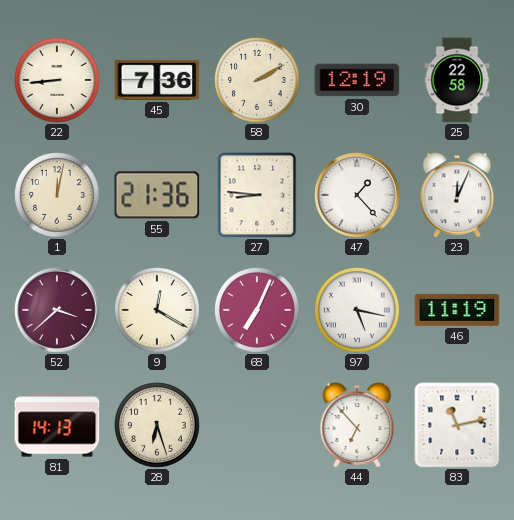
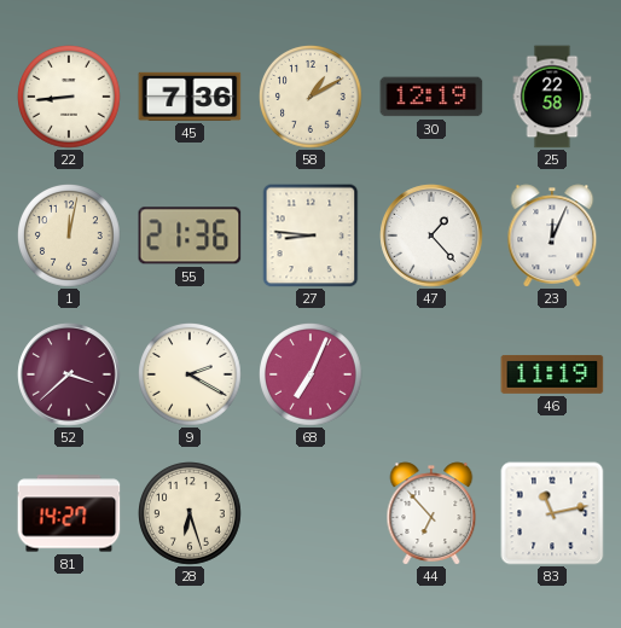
58: 2:10 -> 1:10
9: 12:20 -> 2:20
97: 5:17 -> none
81: 14:13 -> 14:27
